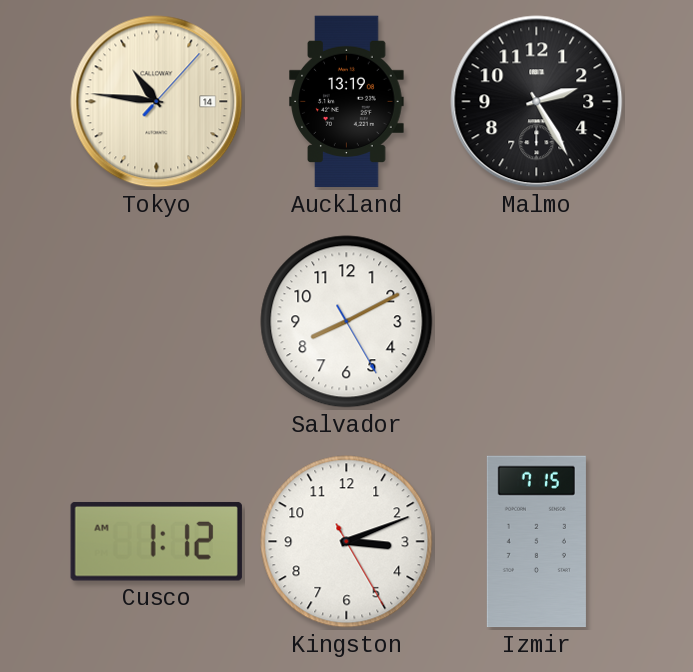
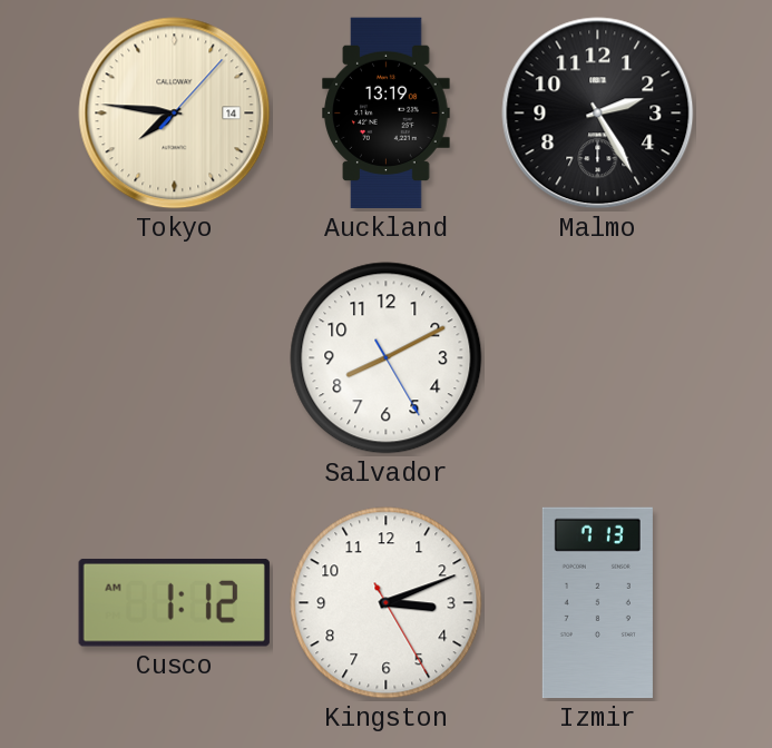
Tokyo: 10:46 -> 7:46
Izmir: 7:15 -> 7:13
